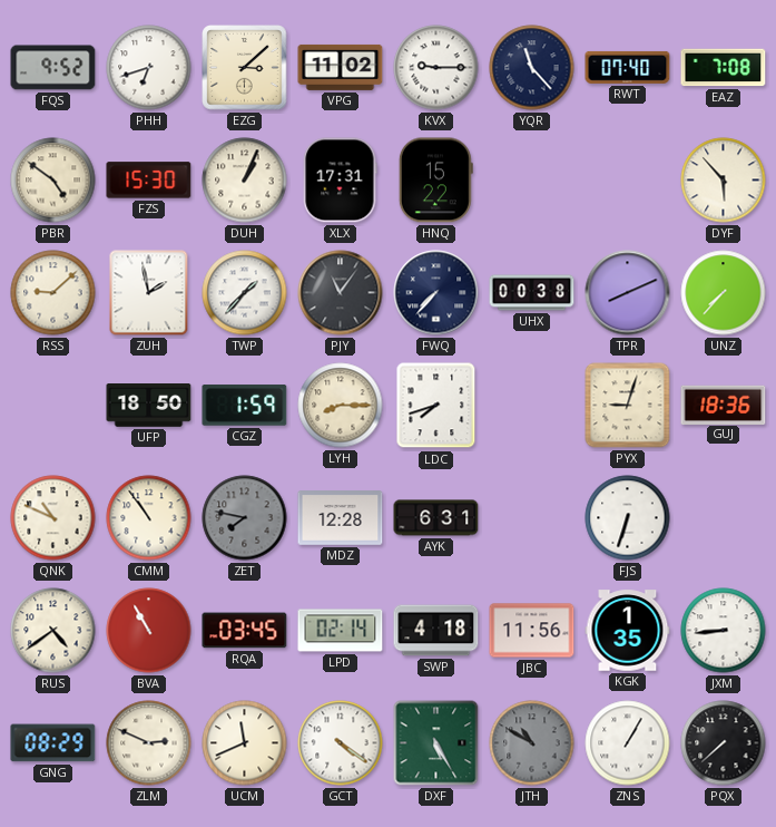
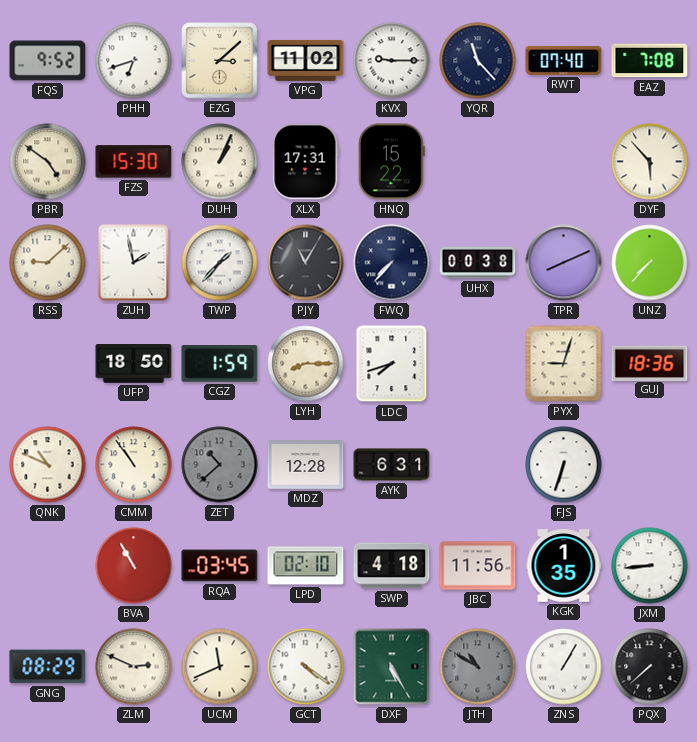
PJY: 11:06 -> 11:05
ZET: 7:47 -> 10:38
RUS: 4:39 -> none
LPD: 02:14 -> 02:10
